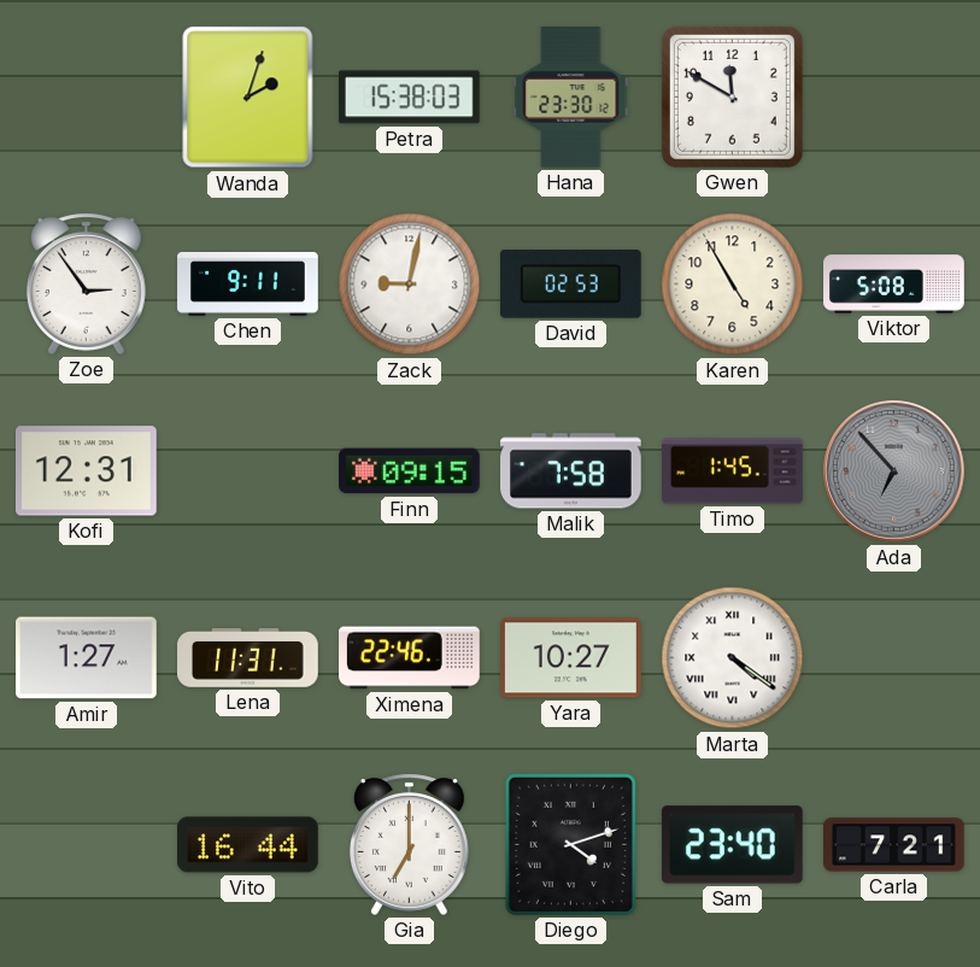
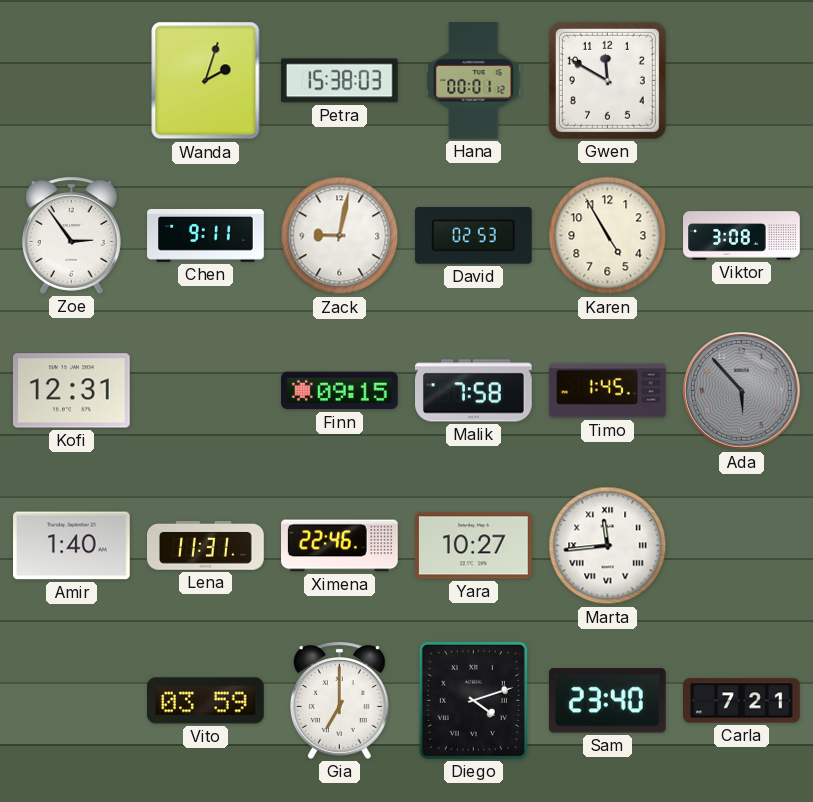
Hana: 23:30 -> 00:01
Viktor: 5:08 -> 3:08
Ada: 6:53 -> 5:53
Amir: 1:27 -> 1:40
Marta: 4:21 -> 11:44
Vito: 16:44 -> 03:59
